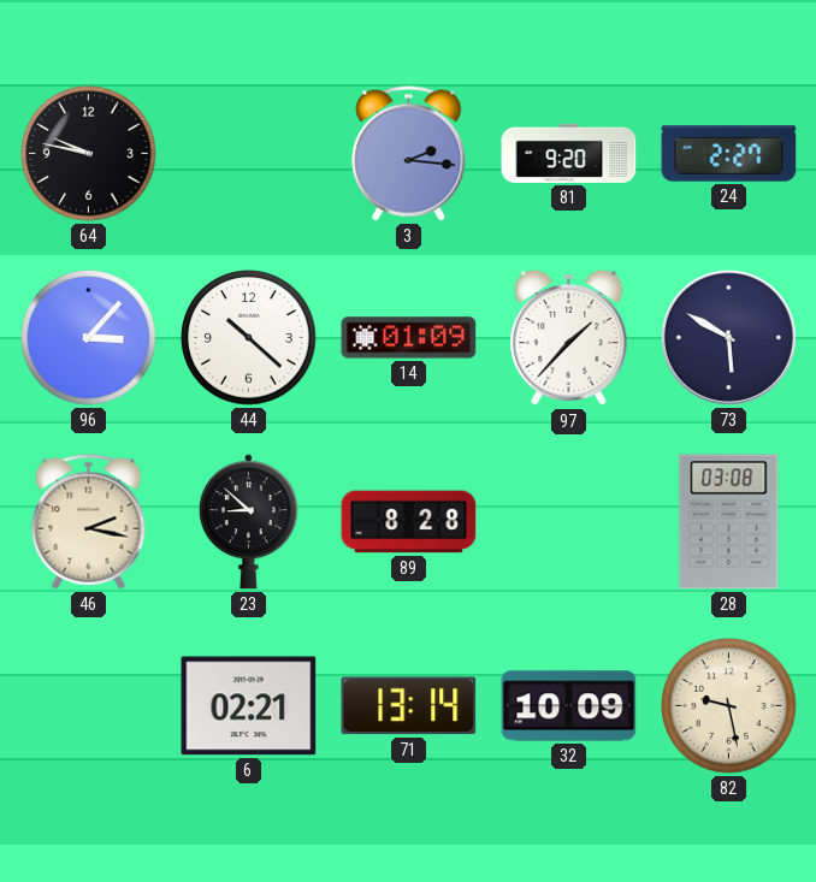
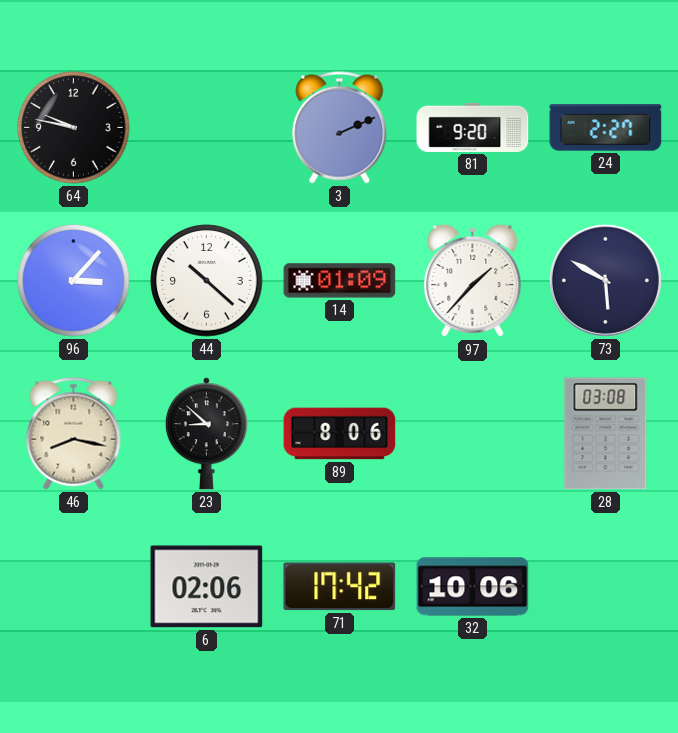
3: 2:16 -> 2:11
46: 2:17 -> 8:17
89: 8:28 -> 8:06
6: 02:21 -> 02:06
71: 13:14 -> 17:42
32: 10:09 -> 10:06
82: 9:28 -> none
